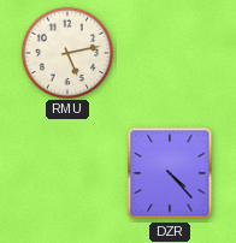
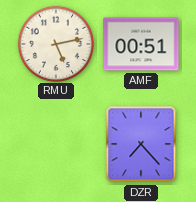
AMF: none -> 00:51
DZR: 4:23 -> 7:23
